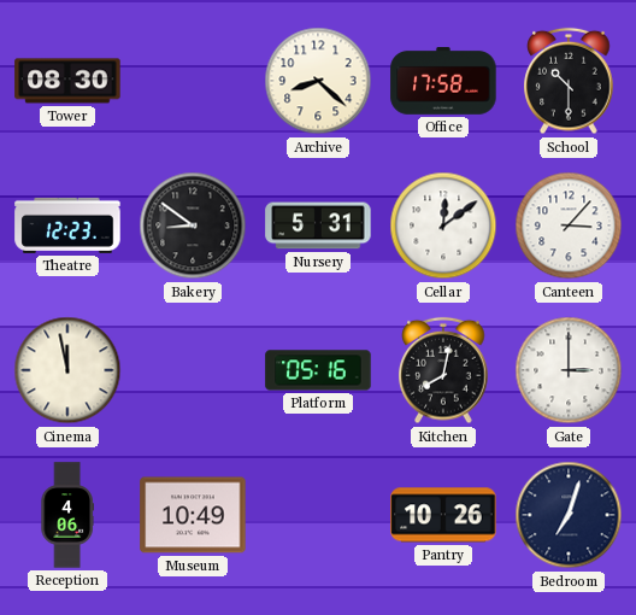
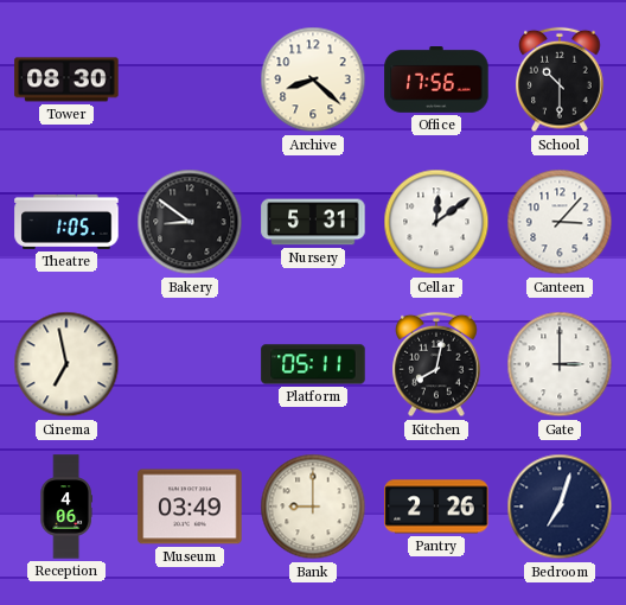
Office: 17:58 -> 17:56
Theatre: 12:23 -> 1:05
Cinema: 11:58 -> 6:58
Platform: 05:16 -> 05:11
Museum: 10:49 -> 03:49
Bank: none -> 9:00
Pantry: 10:26 -> 2:26
